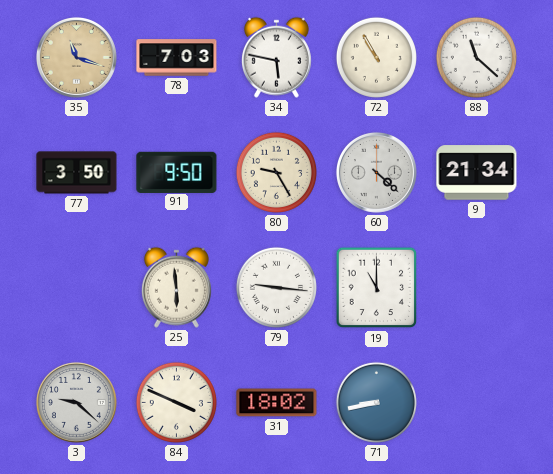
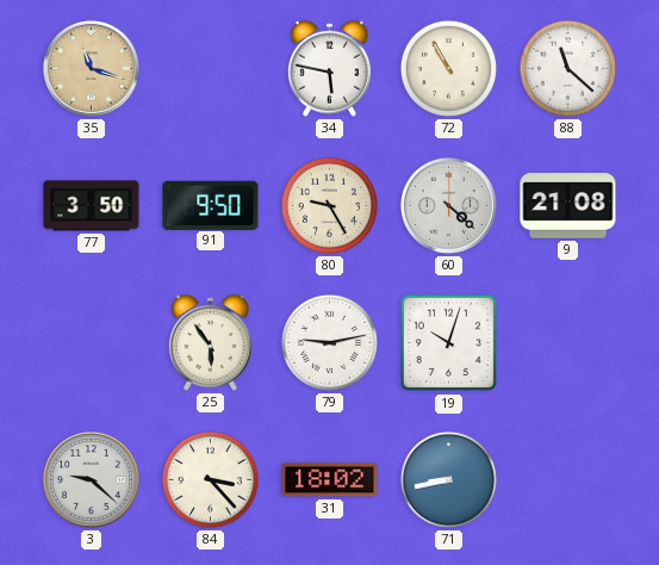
78: 7:03 -> none
9: 21:34 -> 21:08
25: 5:59 -> 5:54
79: 9:16 -> 9:13
19: 11:00 -> 10:03
84: 3:49 -> 3:23
